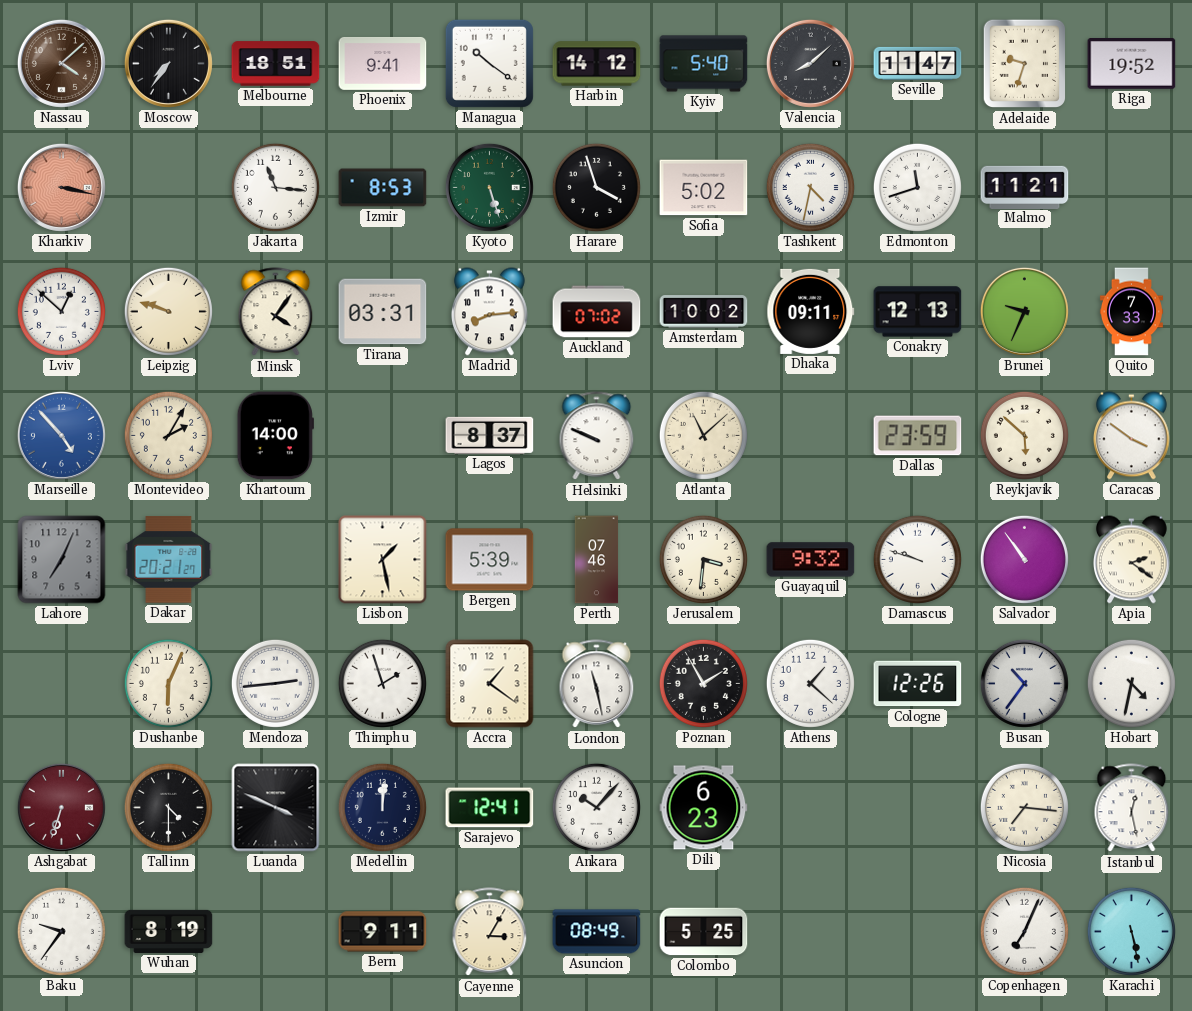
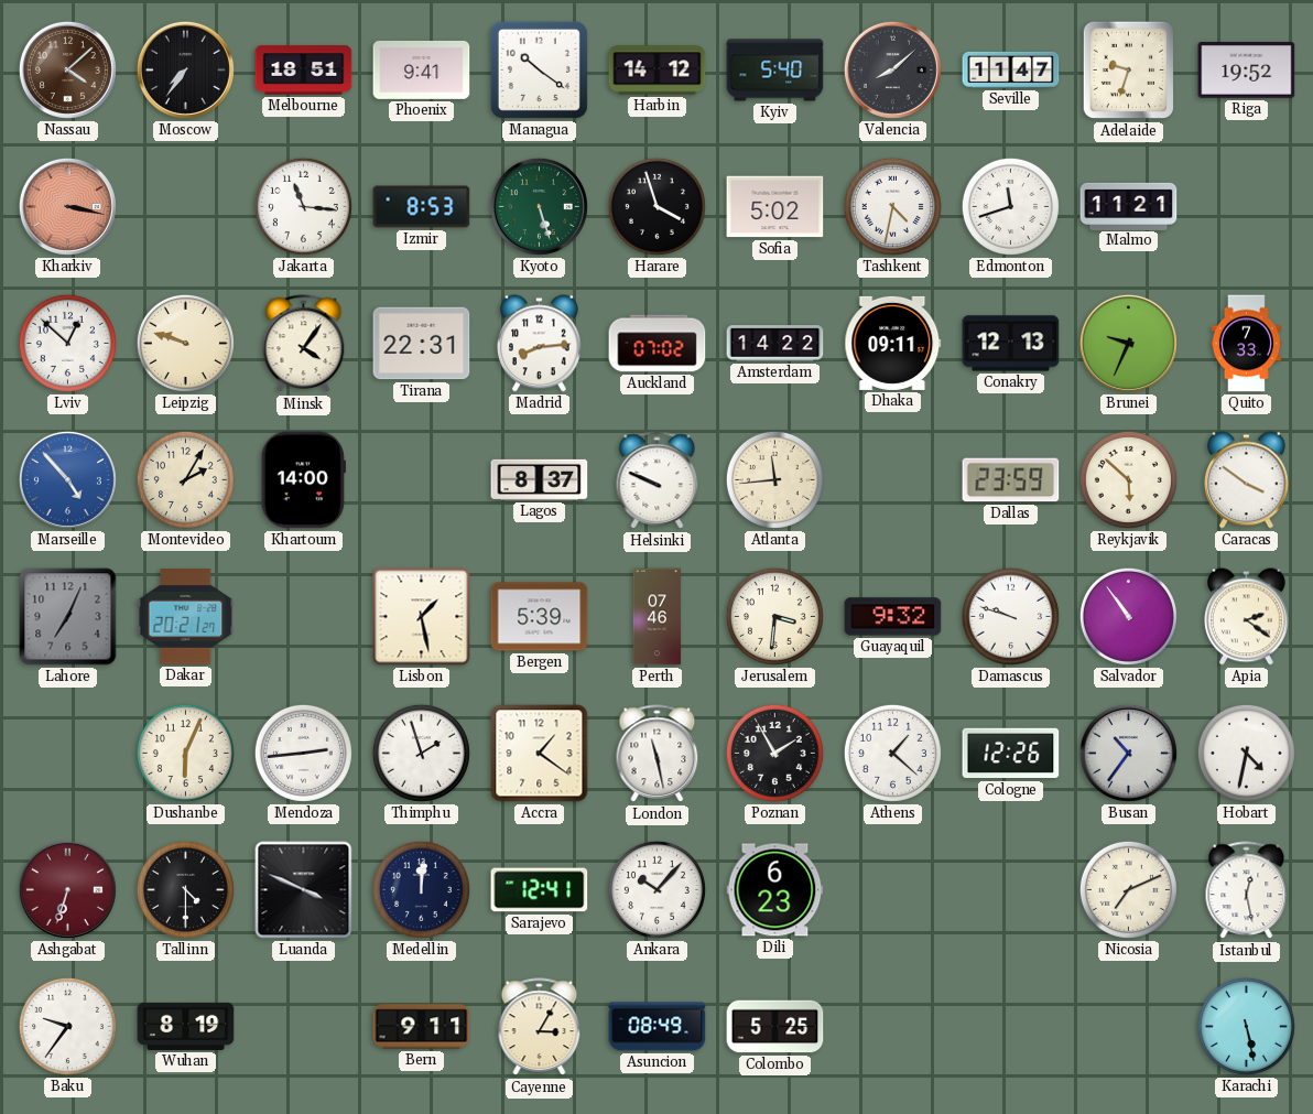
Tirana: 03:31 -> 22:31
Amsterdam: 10:02 -> 14:22
Atlanta: 11:08 -> 11:44
Nicosia: 7:16 -> 7:11
Copenhagen: 7:04 -> none
